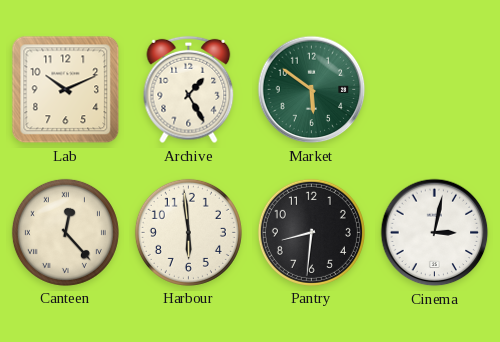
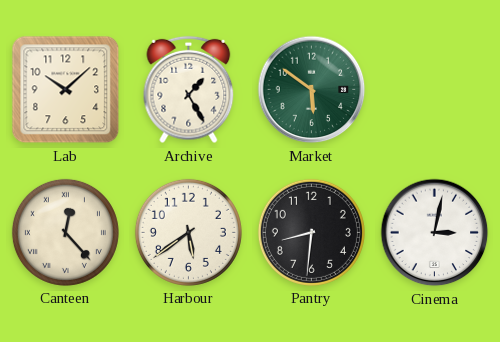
Lab: 10:11 -> 10:08
Harbour: 5:59 -> 5:39
